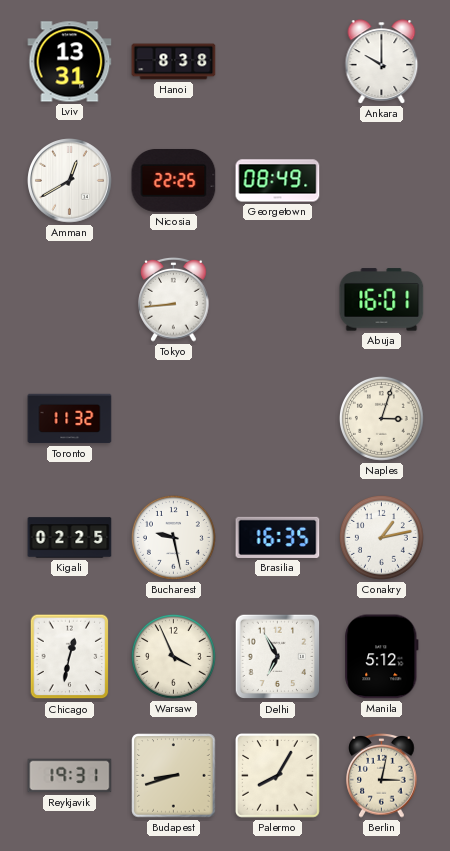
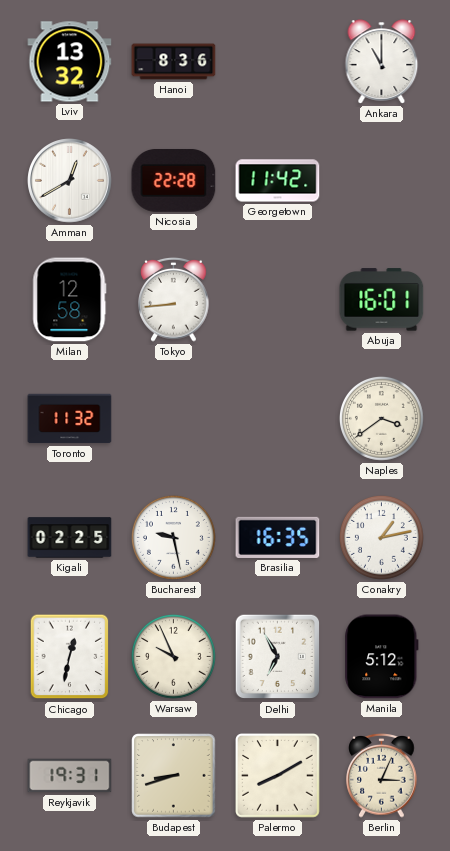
Lviv: 13:31 -> 13:32
Hanoi: 8:38 -> 8:36
Ankara: 10:00 -> 11:00
Nicosia: 22:25 -> 22:28
Georgetown: 08:49 -> 11:42
Milan: none -> 12:58
Naples: 3:03 -> 3:39
Warsaw: 3:56 -> 9:56
Palermo: 8:05 -> 8:10
Berlin: 3:02 -> 3:04
